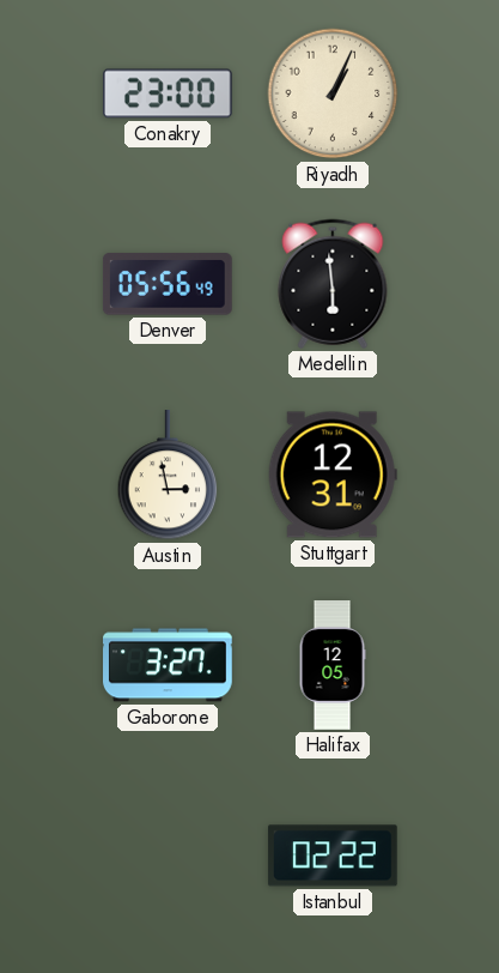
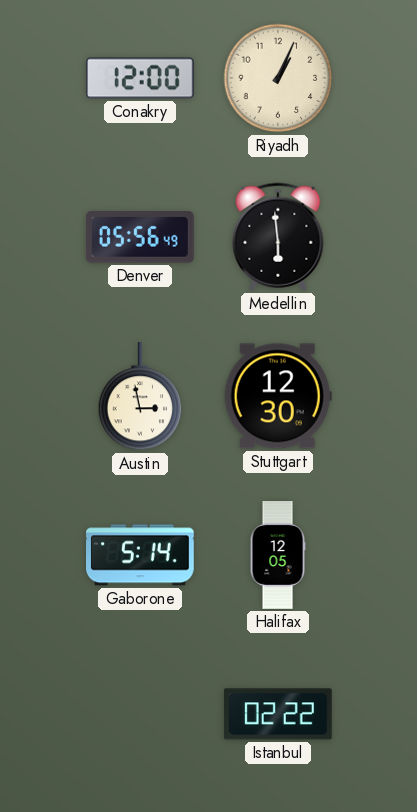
Conakry: 23:00 -> 12:00
Stuttgart: 12:31 -> 12:30
Gaborone: 3:27 -> 5:14
